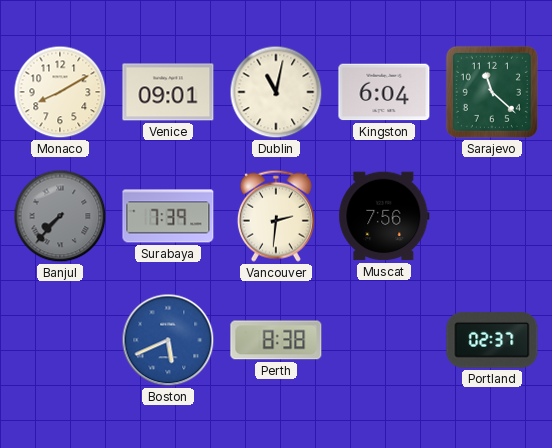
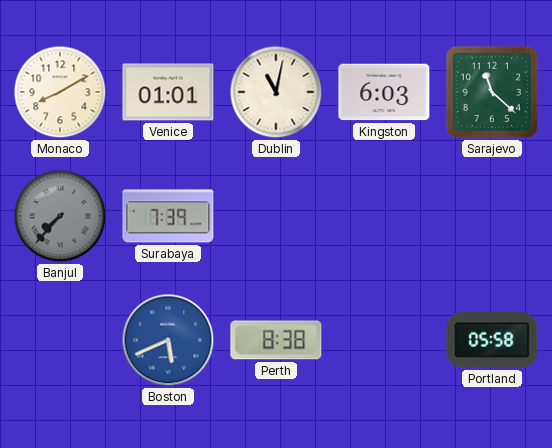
Venice: 09:01 -> 01:01
Kingston: 6:04 -> 6:03
Vancouver: 2:31 -> none
Muscat: 7:56 -> none
Portland: 02:37 -> 05:58
